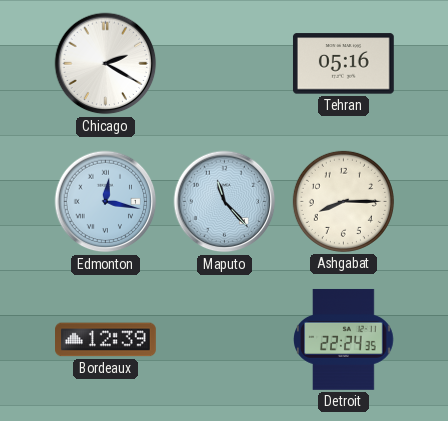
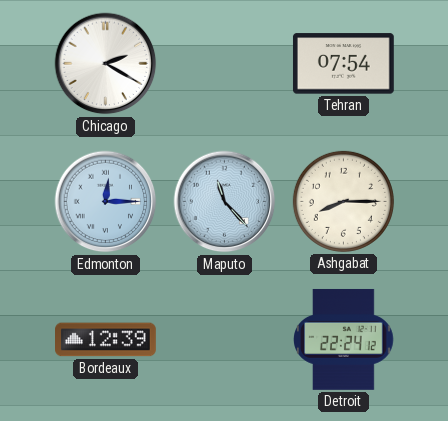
Tehran: 05:16 -> 07:54
Edmonton: 12:17 -> 12:15
Detroit: 22:24:35 -> 22:24:12
